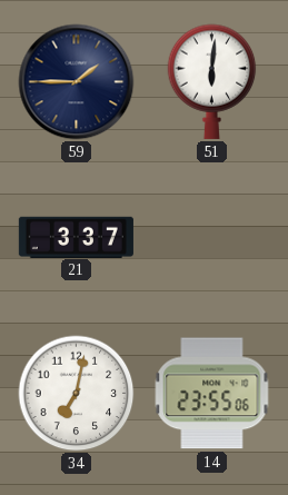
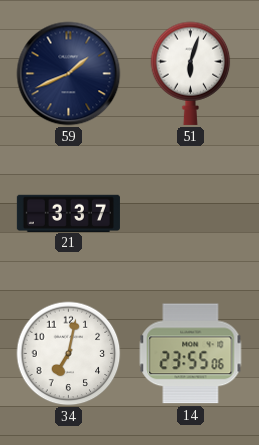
59: 1:45 -> 1:41
51: 6:01 -> 6:03
